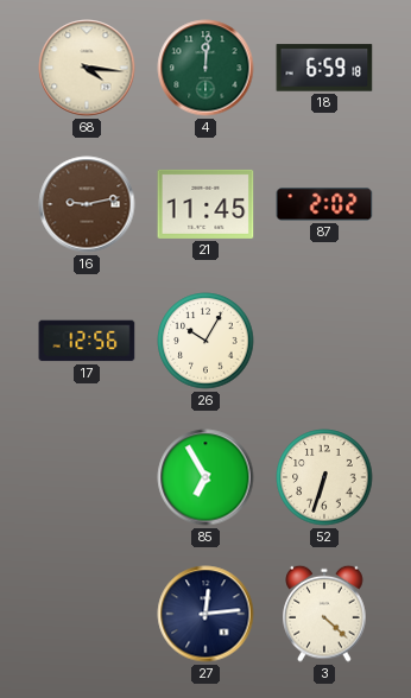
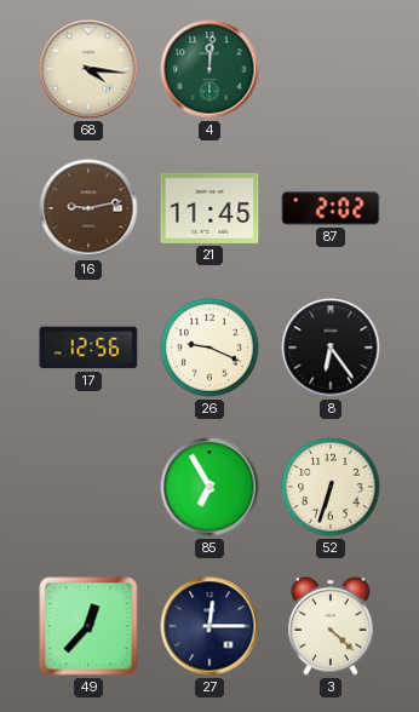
18: 6:59 -> none
26: 10:05 -> 9:19
8: none -> 6:24
49: none -> 12:37
27: 12:14 -> 12:15
